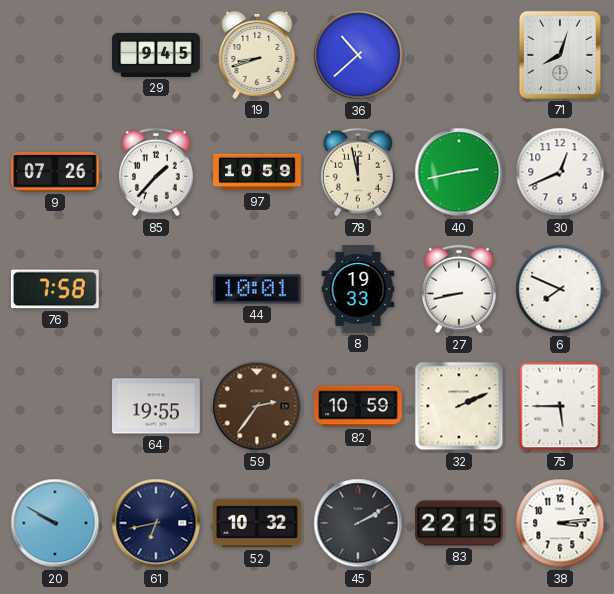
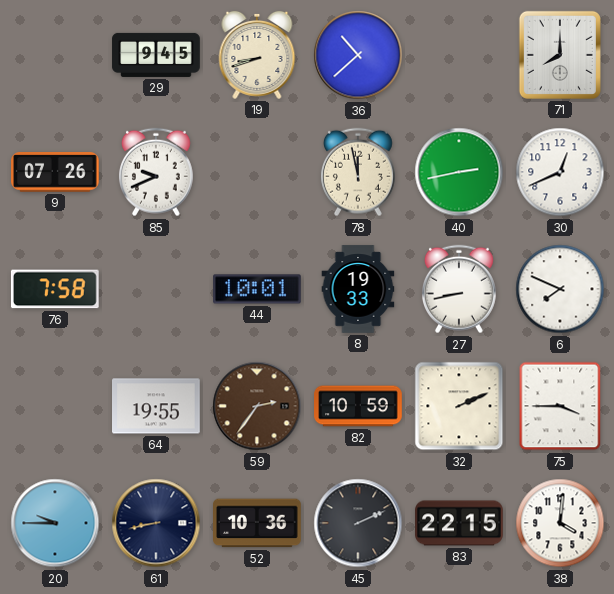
71: 8:03 -> 8:00
85: 1:37 -> 9:41
97: 10:59 -> none
75: 5:45 -> 3:45
20: 9:50 -> 9:45
61: 6:43 -> 8:43
52: 10:32 -> 10:36
45: 2:10 -> 2:11
38: 3:14 -> 4:01
